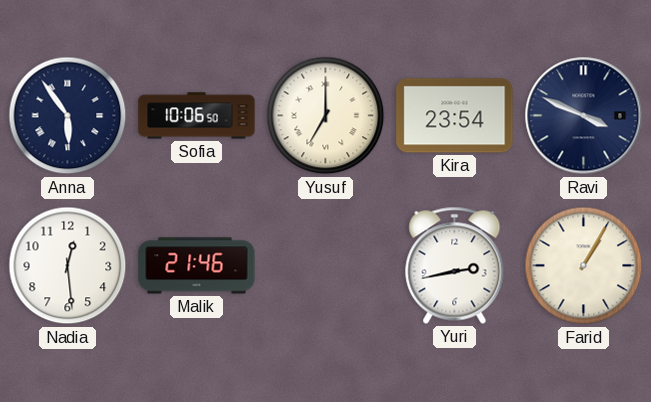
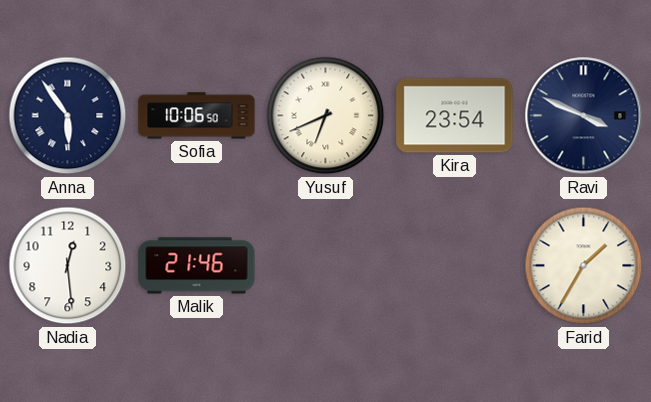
Yusuf: 7:00 -> 6:41
Yuri: 2:43 -> none
Farid: 1:05 -> 1:35
